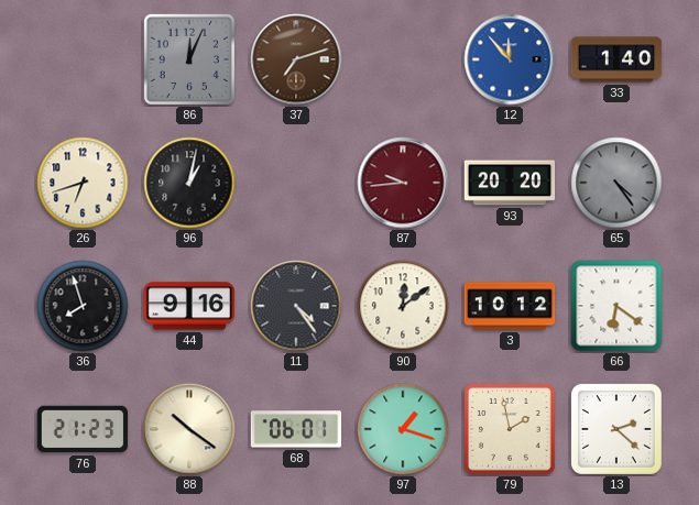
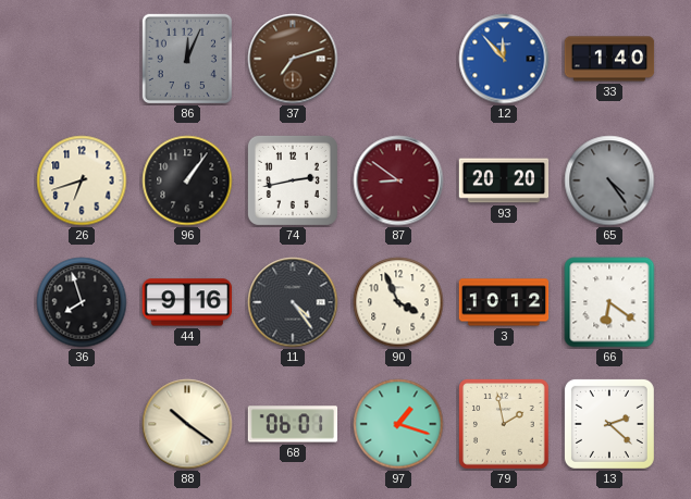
96: 1:02 -> 1:06
74: none -> 2:43
87: 9:44 -> 8:51
90: 12:09 -> 3:56
76: 21:23 -> none
